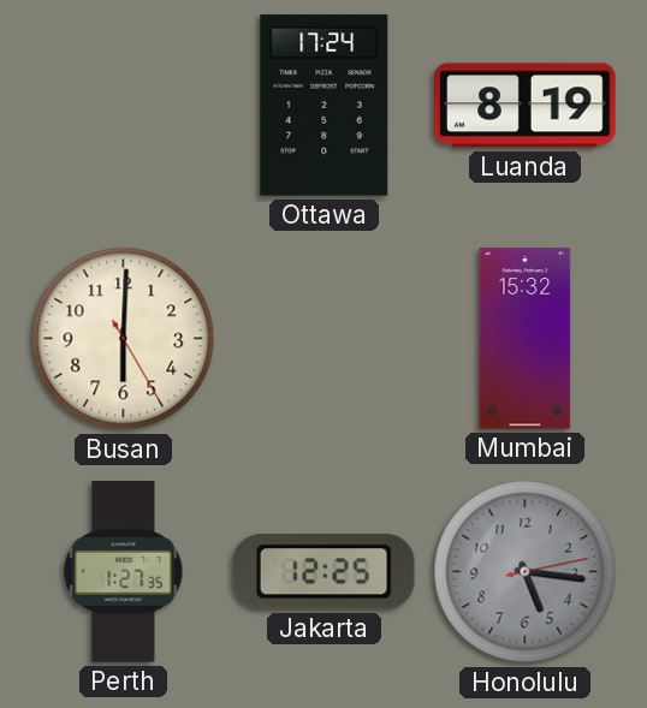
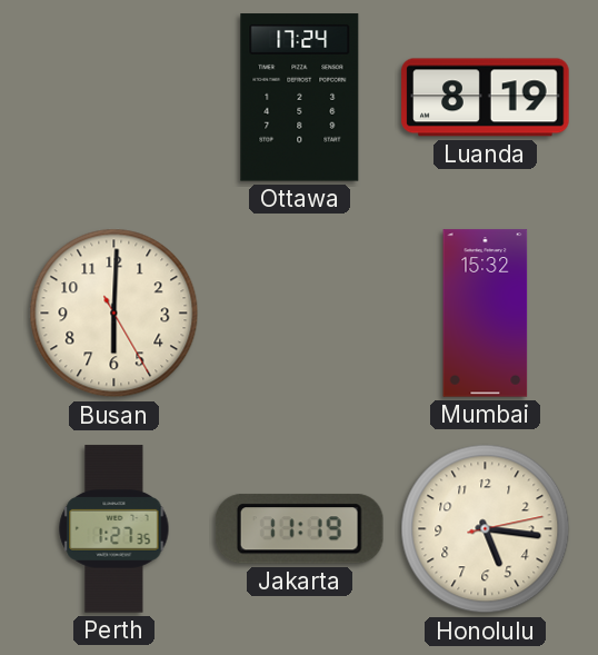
Jakarta: 12:25 -> 11:19
Honolulu dial: grey -> cream
